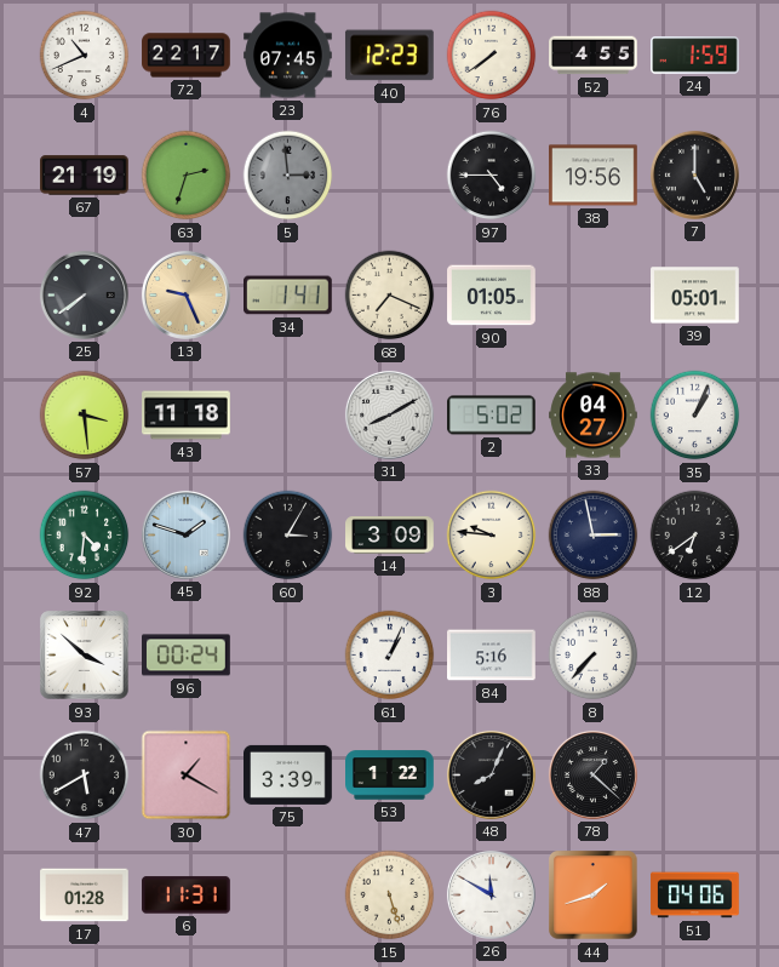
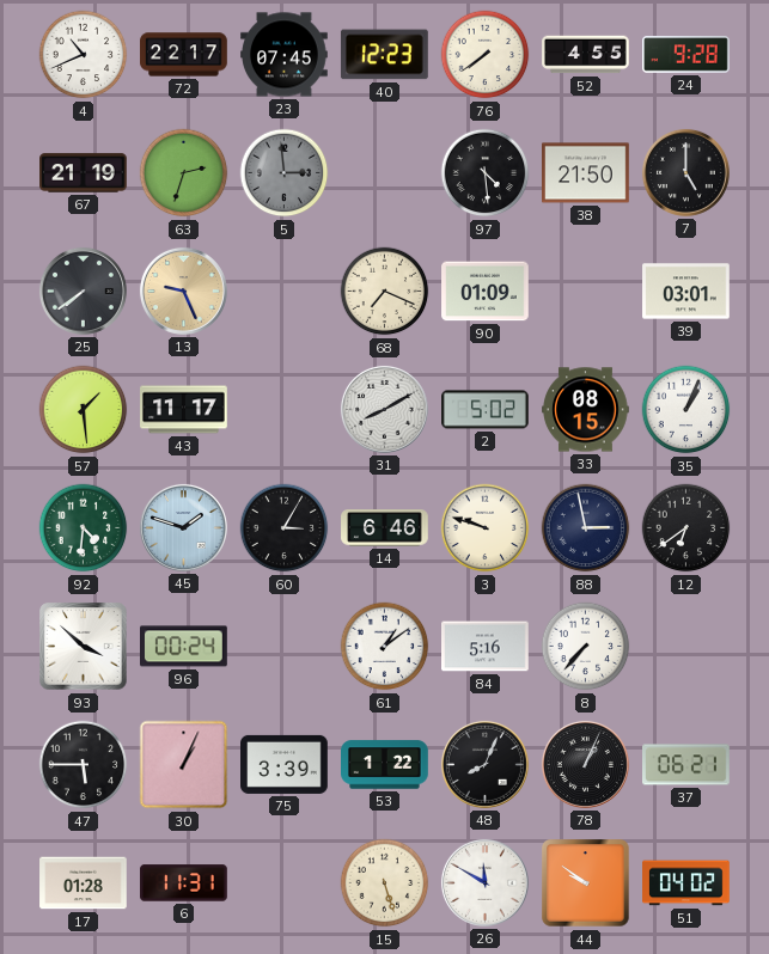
24: 1:59 -> 9:28
97: 4:45 -> 4:29
38: 19:56 -> 21:50
34: 1:41 -> none
90: 01:05 -> 01:09
39: 05:01 -> 03:01
57: 3:29 -> 1:29
43: 11:18 -> 11:17
33: 04:27 -> 08:15
14: 3:09 -> 6:46
3: 9:46 -> 9:48
61: 1:04 -> 1:09
47: 5:40 -> 5:45
30: 1:20 -> 1:04
78: 1:22 -> 1:04
37: none -> 06:21
44: 1:42 -> 9:51
51: 04:06 -> 04:02
